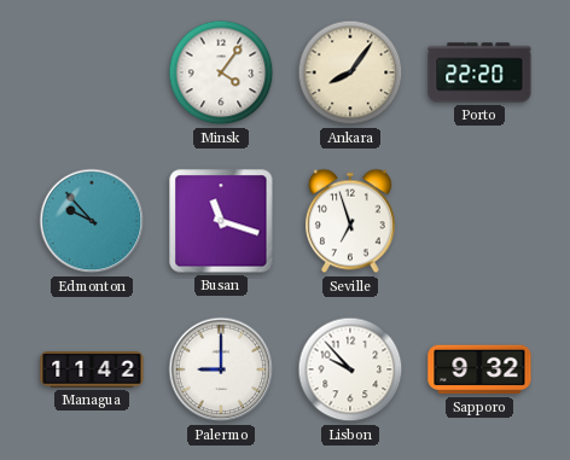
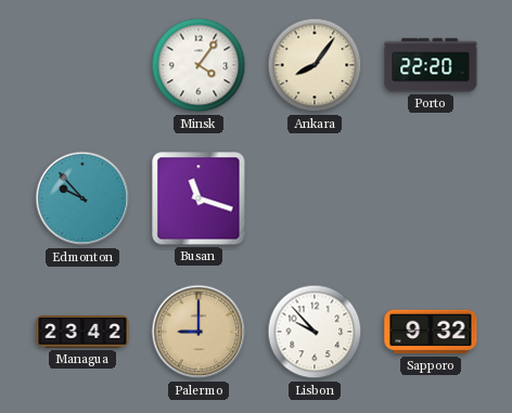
Seville: 6:57 -> none
Managua: 11:42 -> 23:42
Palermo dial: white -> champagne
